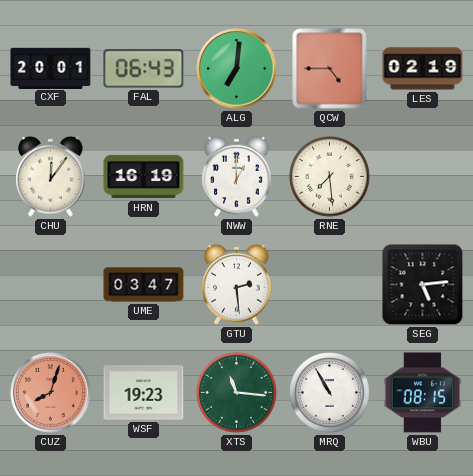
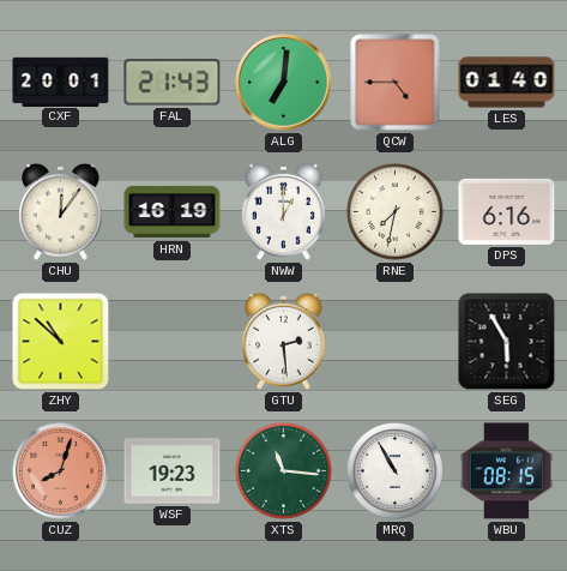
FAL: 06:43 -> 21:43
LES: 02:19 -> 01:40
RNE: 7:29 -> 7:32
DPS: none -> 6:16
ZHY: none -> 10:52
UME: 03:47 -> none
SEG: 5:14 -> 5:55
